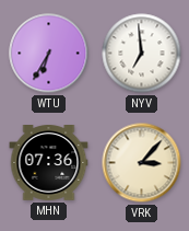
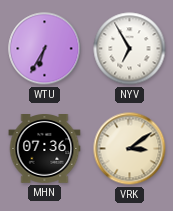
NYV: 6:59 -> 6:55
VRK: 3:07 -> 3:09
